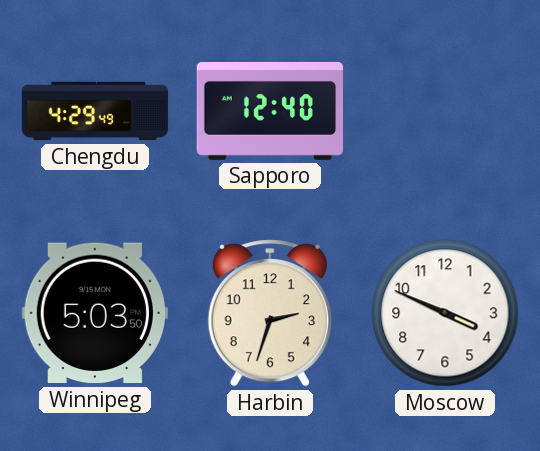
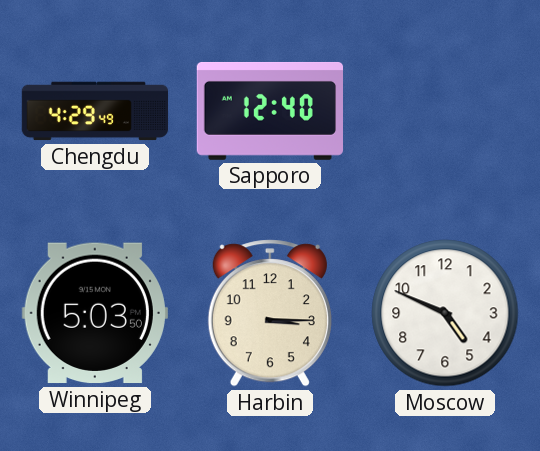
Harbin: 2:33 -> 3:15
Moscow: 3:49 -> 4:49
